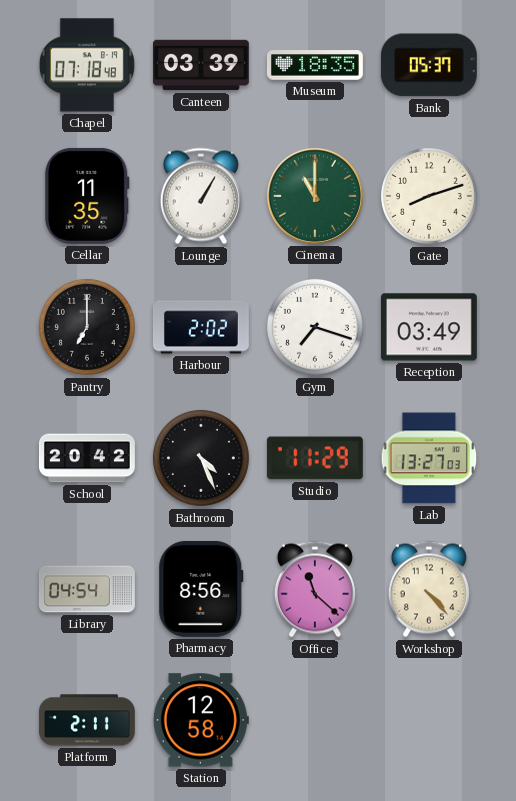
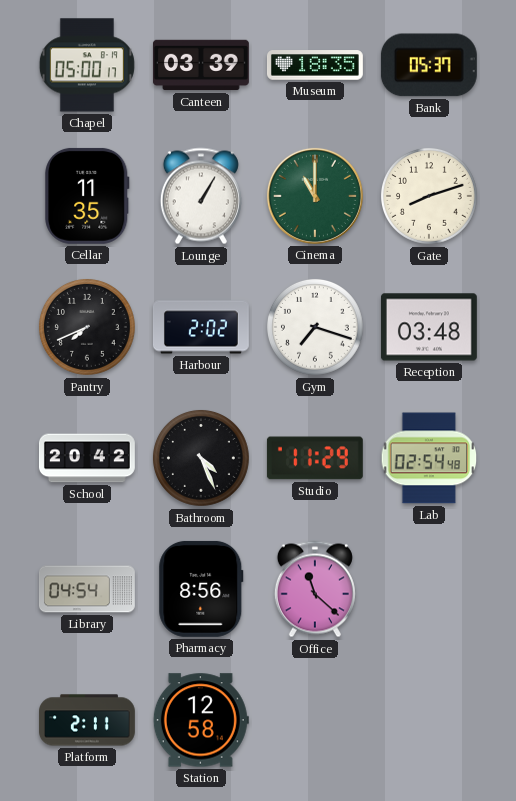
Chapel: 07:18 -> 05:00
Pantry: 7:00 -> 7:41
Reception: 03:49 -> 03:48
Lab: 13:27 -> 02:54
Workshop: 4:23 -> none
